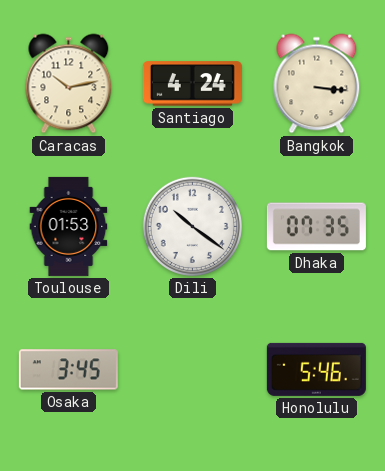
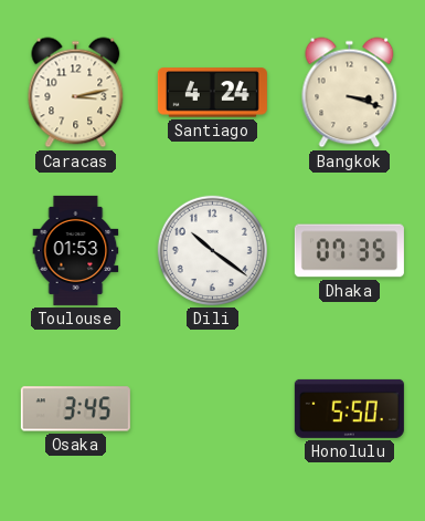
Caracas: 10:13 -> 3:13
Bangkok: 3:16 -> 3:18
Honolulu: 5:46 -> 5:50
